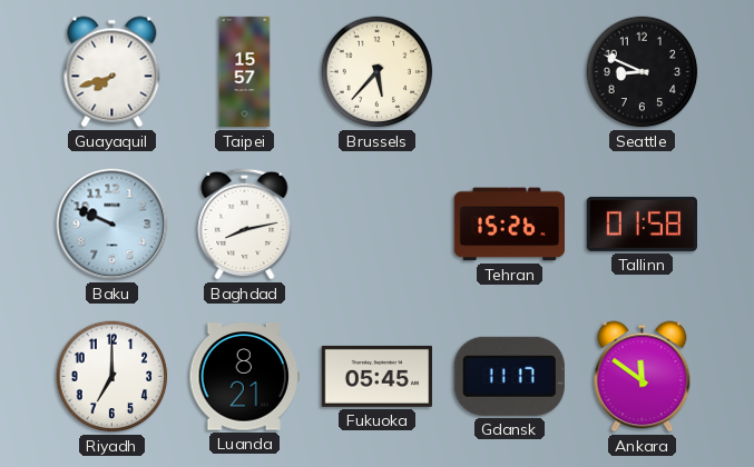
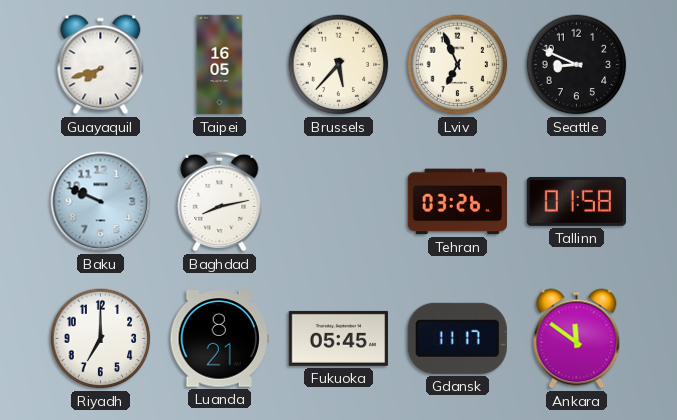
Taipei: 15:57 -> 16:05
Lviv: none -> 6:56
Tehran: 15:26 -> 03:26
